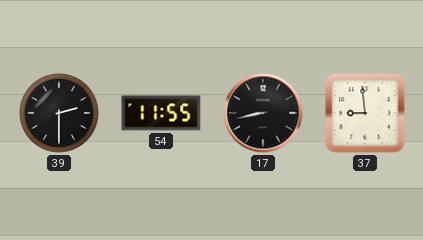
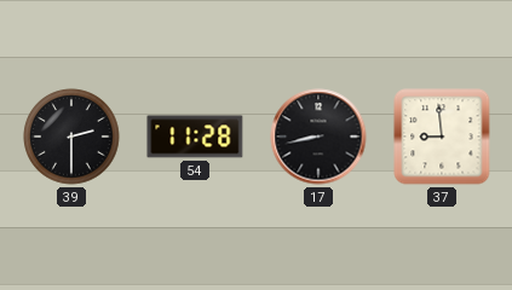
54: 11:55 -> 11:28
